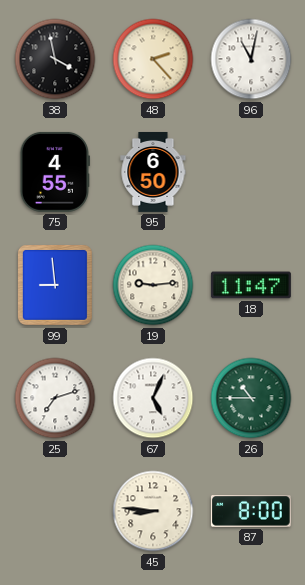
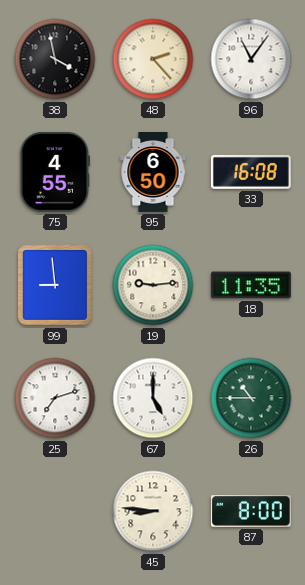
96: 11:02 -> 11:06
33: none -> 16:08
18: 11:47 -> 11:35
67: 5:04 -> 5:00
